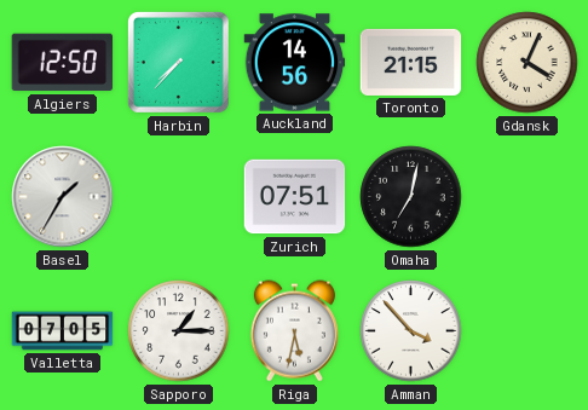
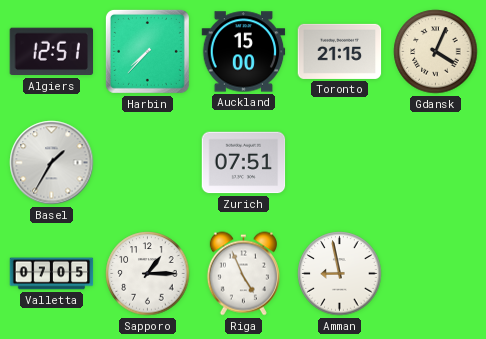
Algiers: 12:50 -> 12:51
Auckland: 14:56 -> 15:00
Omaha: 7:02 -> none
Riga: 5:32 -> 4:56
Amman: 3:53 -> 8:58
